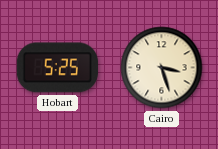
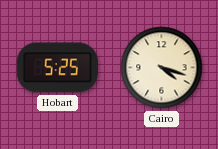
Cairo: 3:27 -> 4:18
